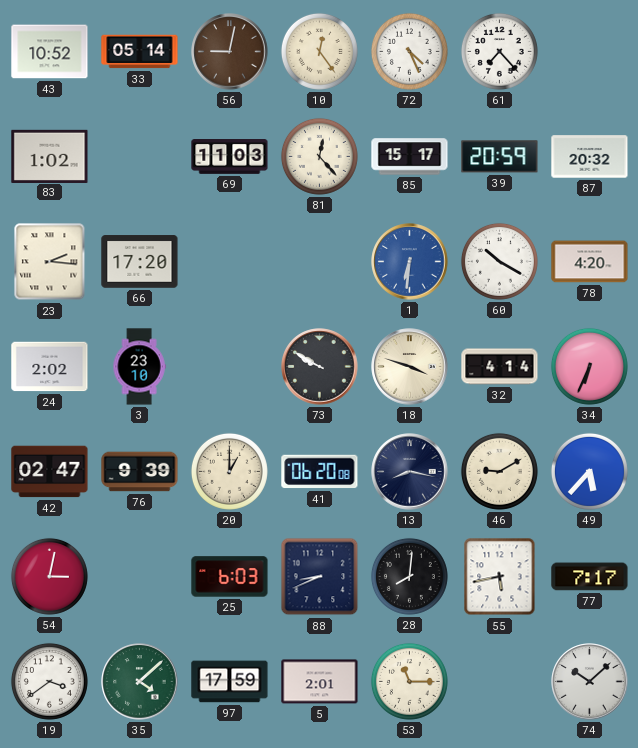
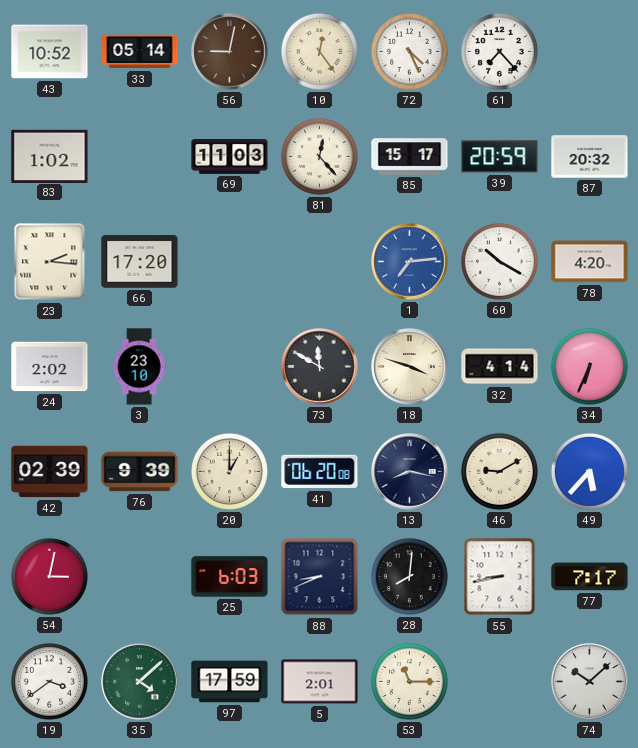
1: 6:31 -> 7:14
73: 9:50 -> 11:50
42: 02:47 -> 02:39
55: 5:43 -> 8:43
